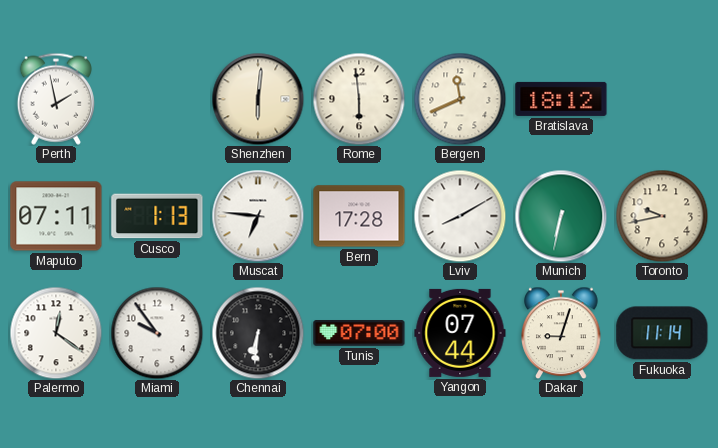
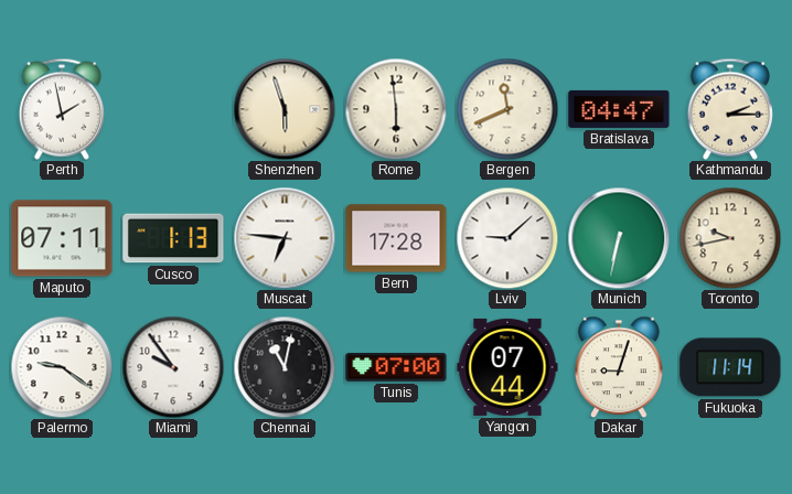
Shenzhen: 6:01 -> 5:57
Bratislava: 18:12 -> 04:47
Kathmandu: none -> 2:15
Lviv: 8:10 -> 9:08
Palermo: 12:21 -> 9:21
Chennai: 6:31 -> 11:02
